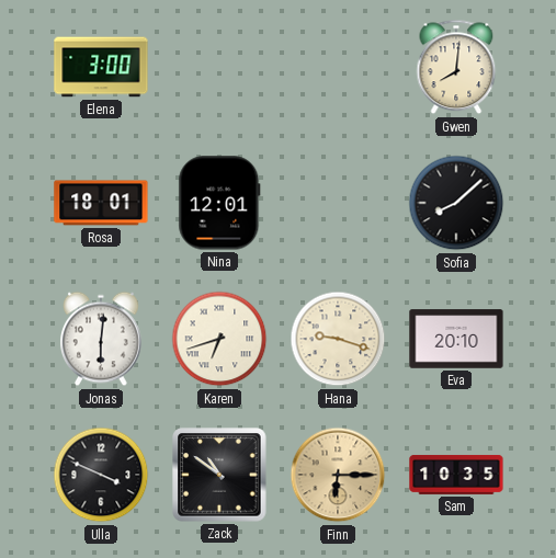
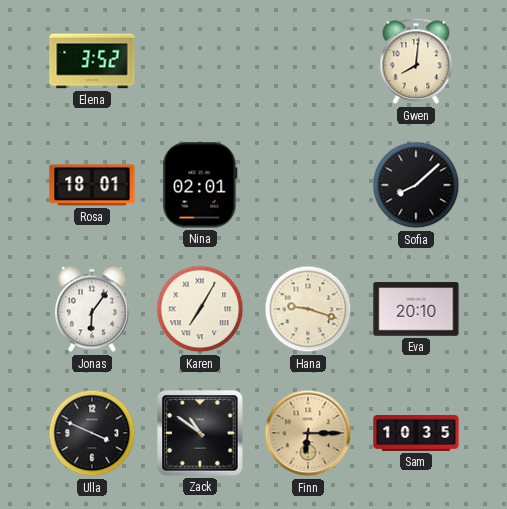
Elena: 3:00 -> 3:52
Nina: 12:01 -> 02:01
Jonas: 6:01 -> 6:06
Karen: 6:42 -> 7:05
